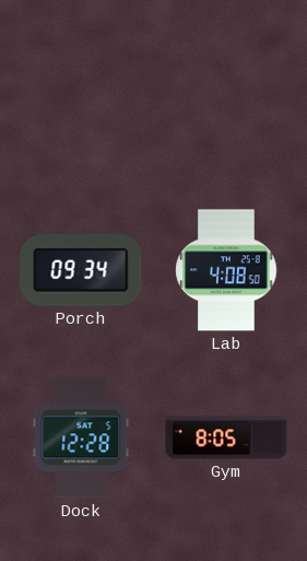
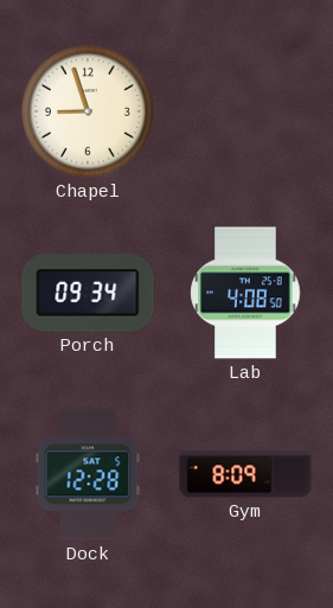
Chapel: none -> 8:57
Gym: 8:05 -> 8:09
